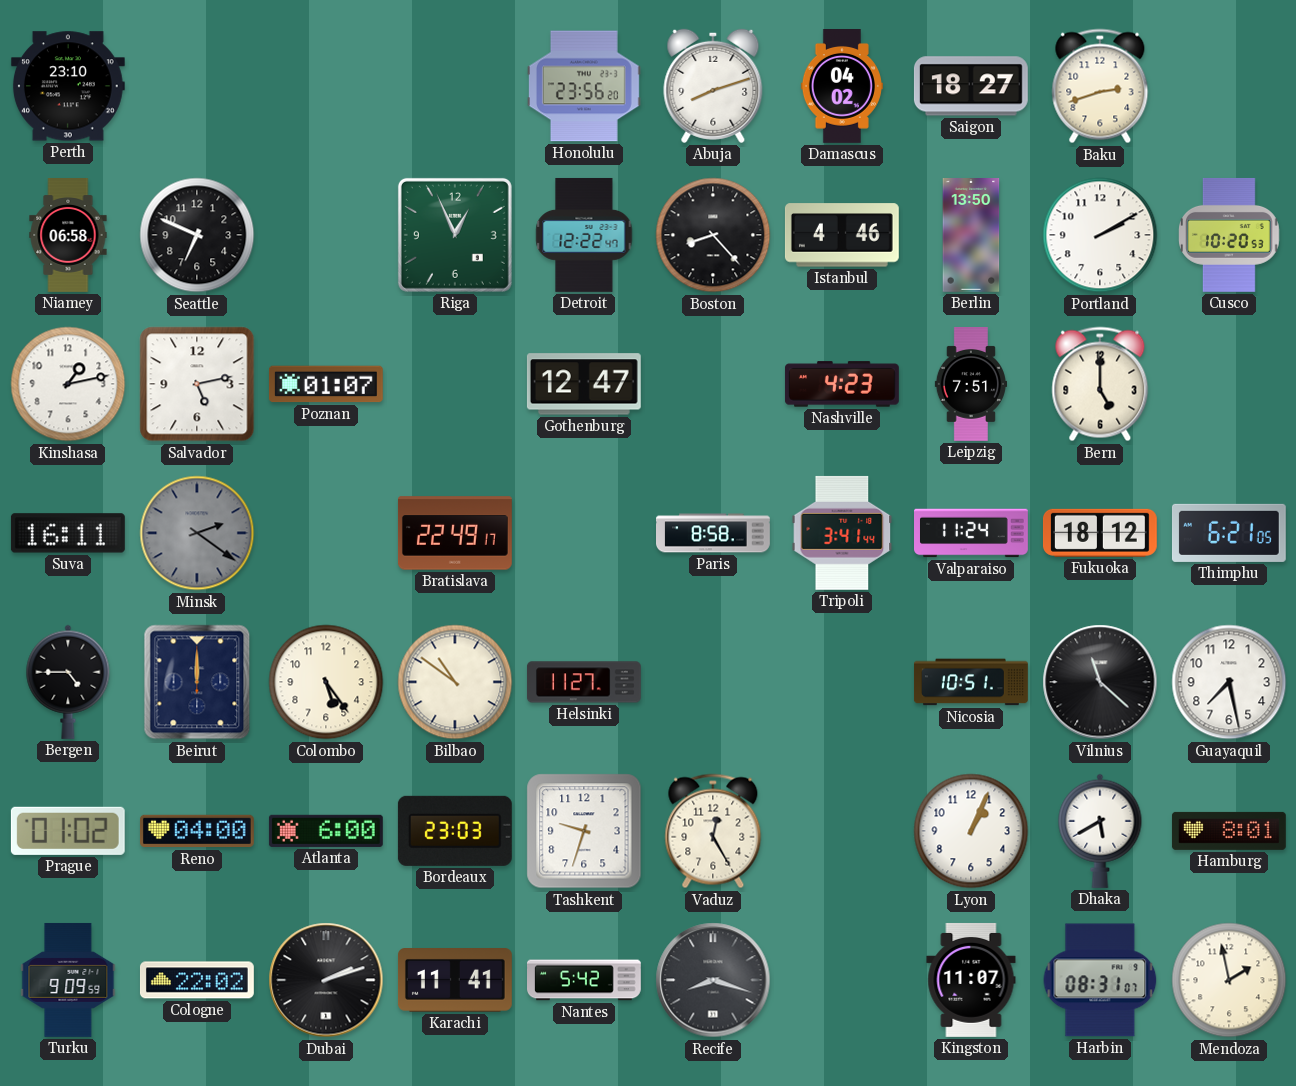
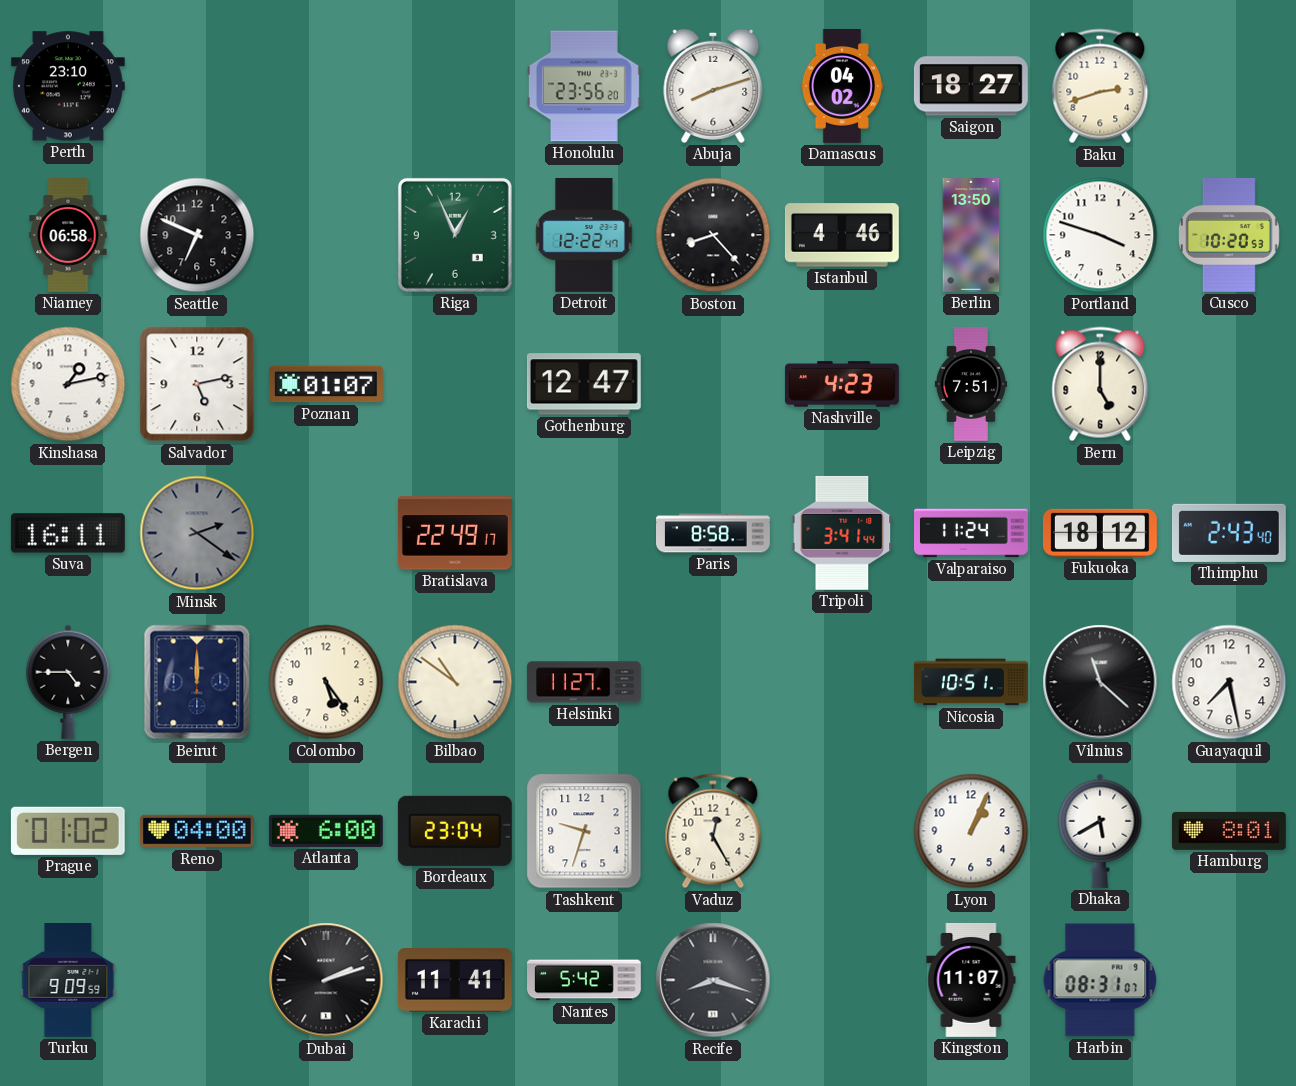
Portland: 2:10 -> 3:48
Thimphu: 6:21 -> 2:43
Bordeaux: 23:03 -> 23:04
Cologne: 22:02 -> none
Mendoza: 1:58 -> none
